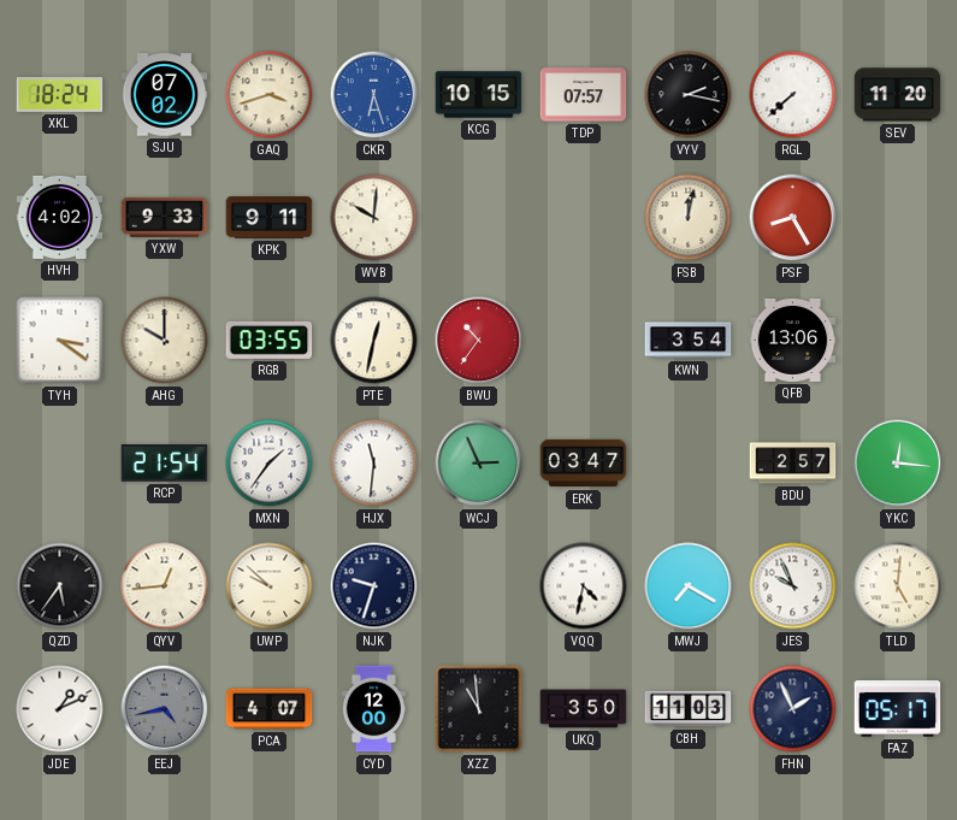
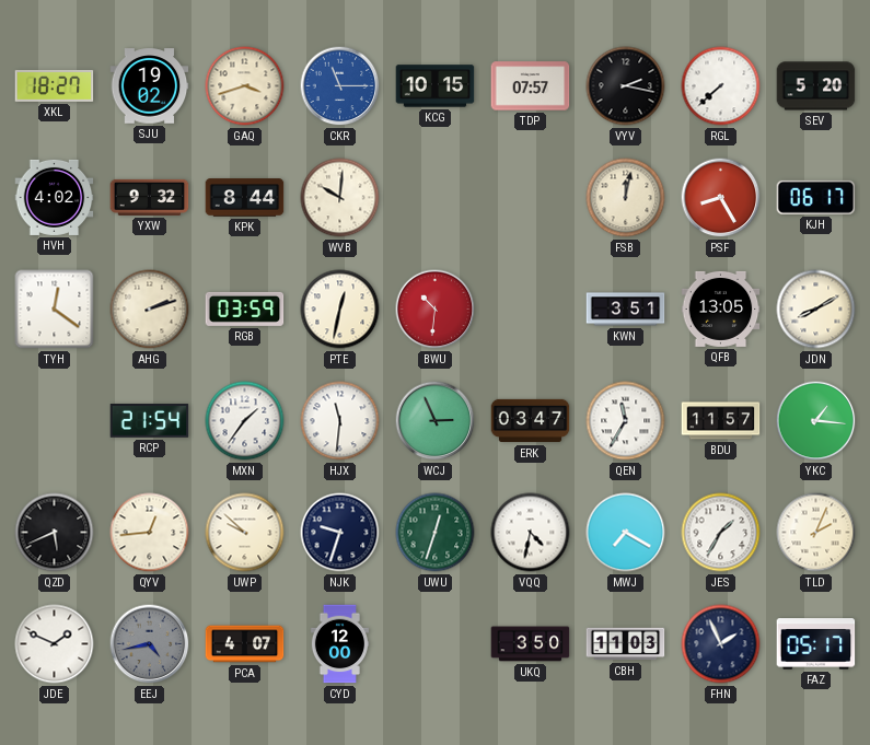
XKL: 18:24 -> 18:27
SJU: 07:02 -> 19:02
CKR: 6:27 -> 11:15
SEV: 11:20 -> 5:20
YXW: 9:33 -> 9:32
KPK: 9:11 -> 8:44
KJH: none -> 06:17
TYH: 3:21 -> 12:21
AHG: 10:00 -> 2:12
RGB: 03:55 -> 03:59
BWU: 10:36 -> 10:31
KWN: 3:54 -> 3:51
QFB: 13:06 -> 13:05
JDN: none -> 8:10
QEN: none -> 11:35
BDU: 2:57 -> 11:57
YKC: 12:16 -> 1:16
QZD: 5:36 -> 5:41
UWU: none -> 12:33
JES: 9:56 -> 1:35
TLD: 5:01 -> 2:04
JDE: 1:11 -> 1:49
XZZ: 10:59 -> none
